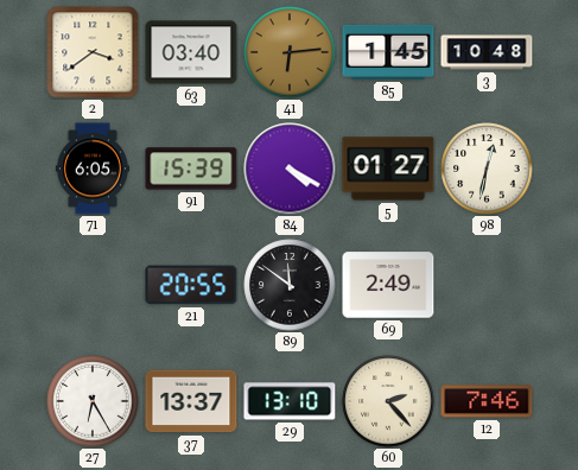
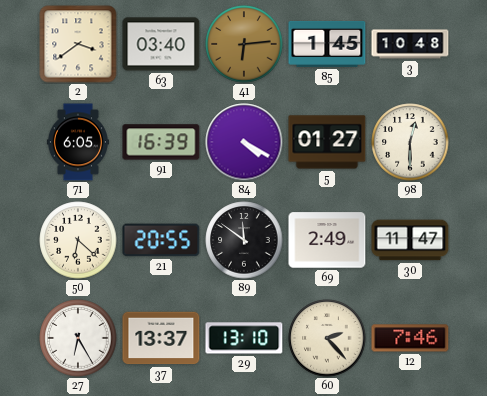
91: 15:39 -> 16:39
98: 12:32 -> 12:30
50: none -> 6:22
30: none -> 11:47
